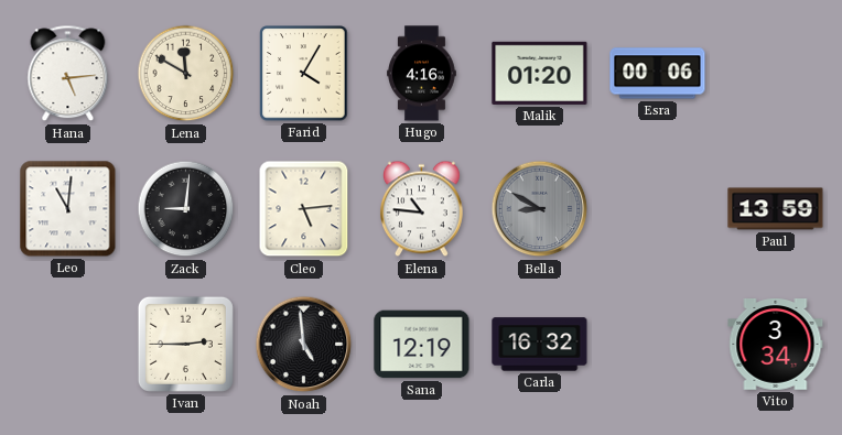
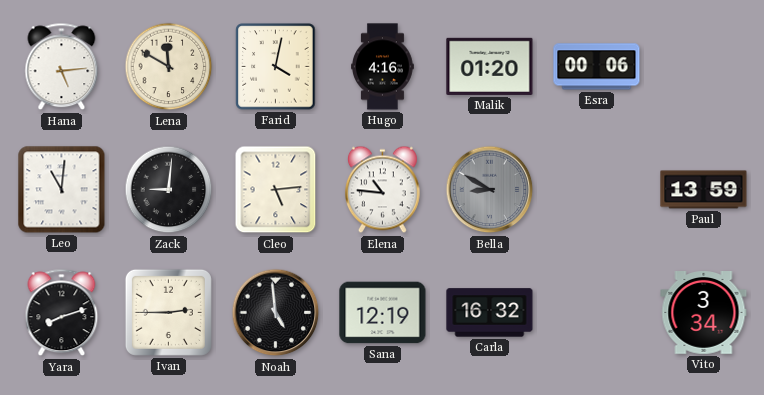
Farid: 4:05 -> 4:02
Yara: none -> 8:12
